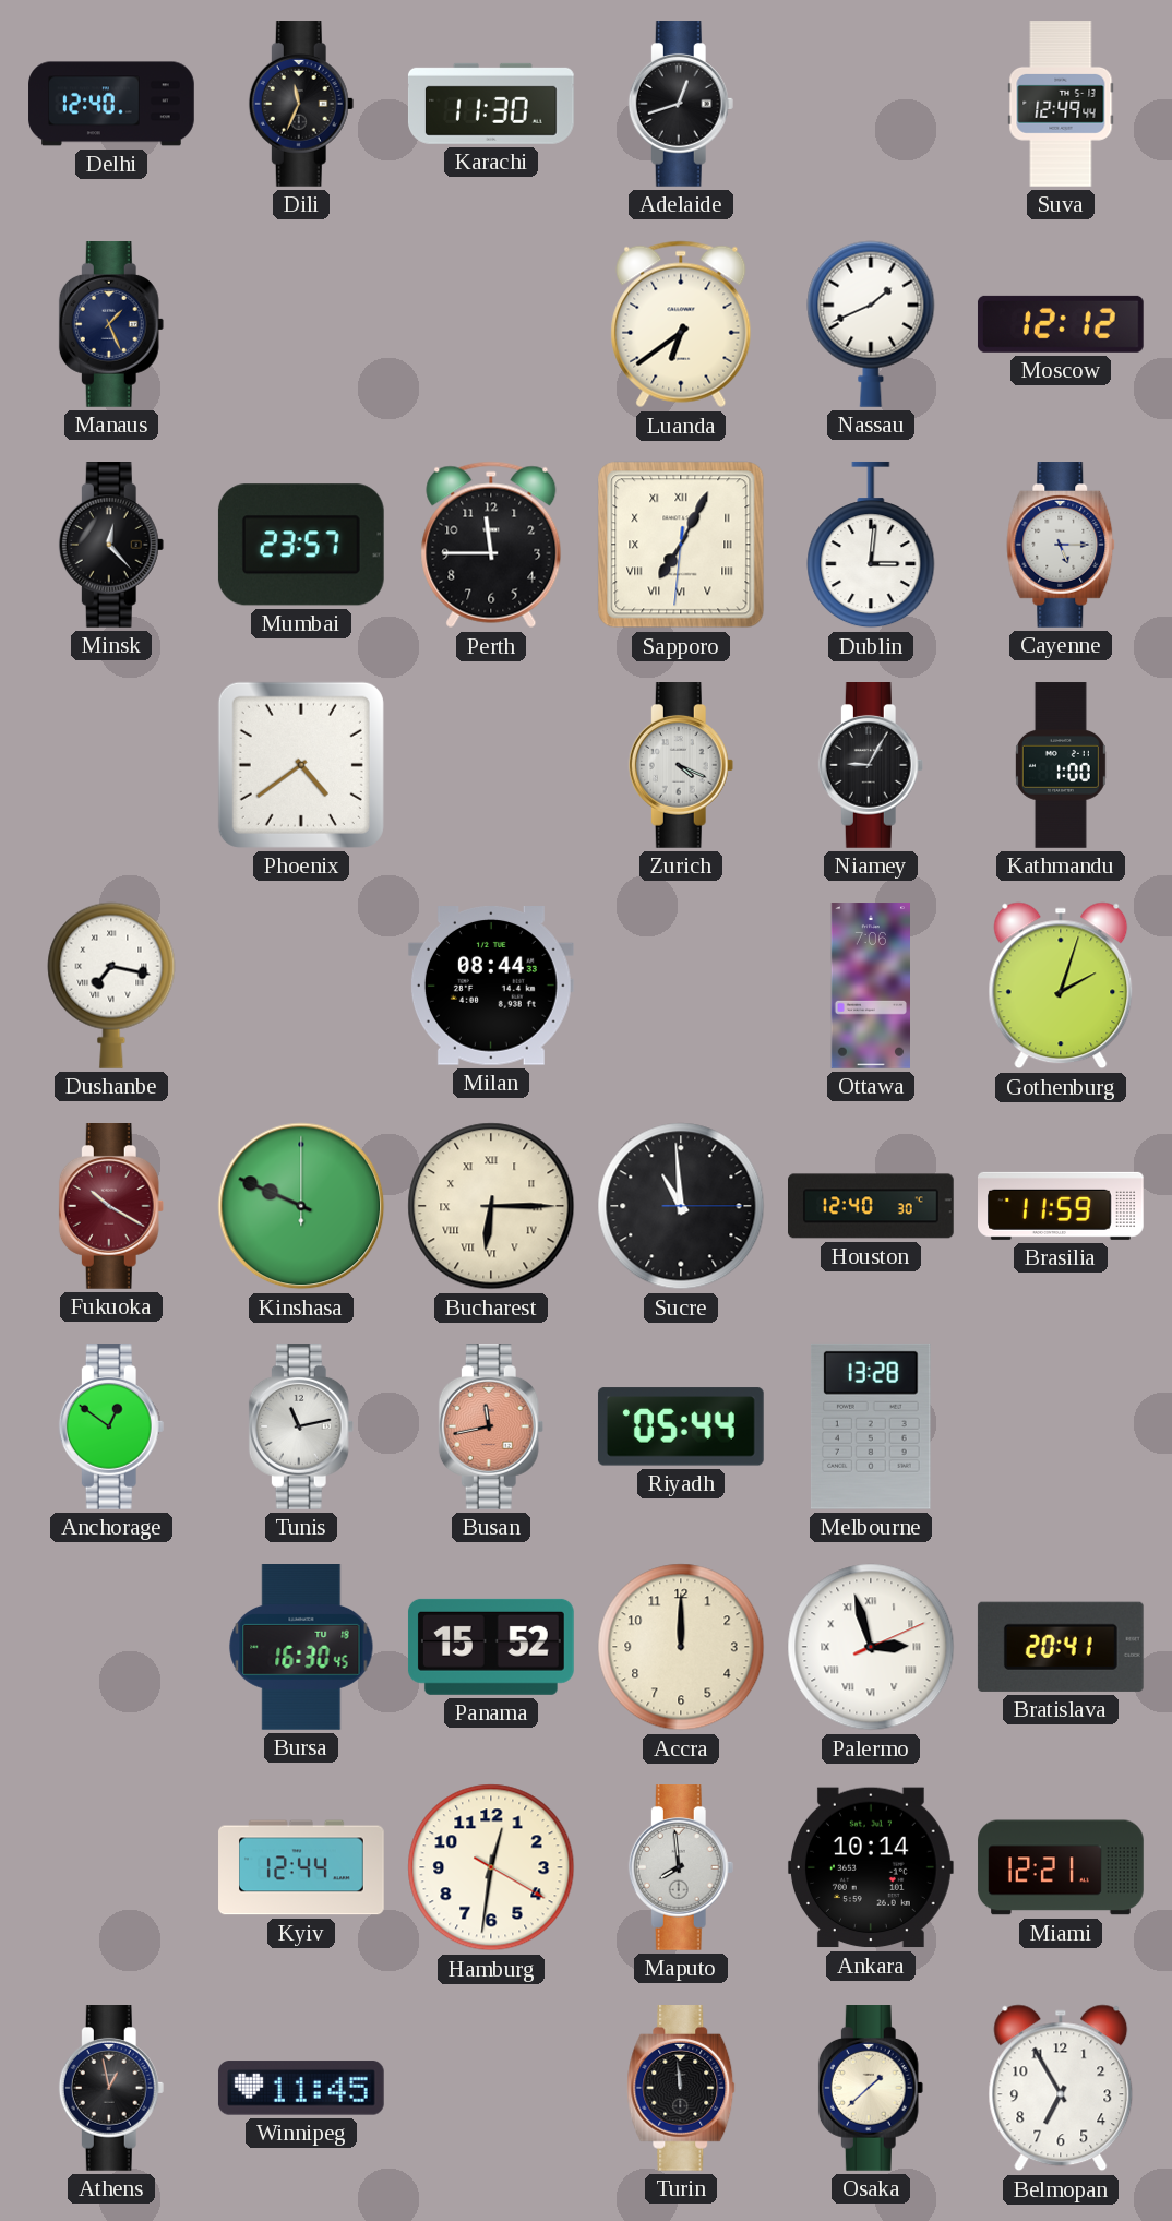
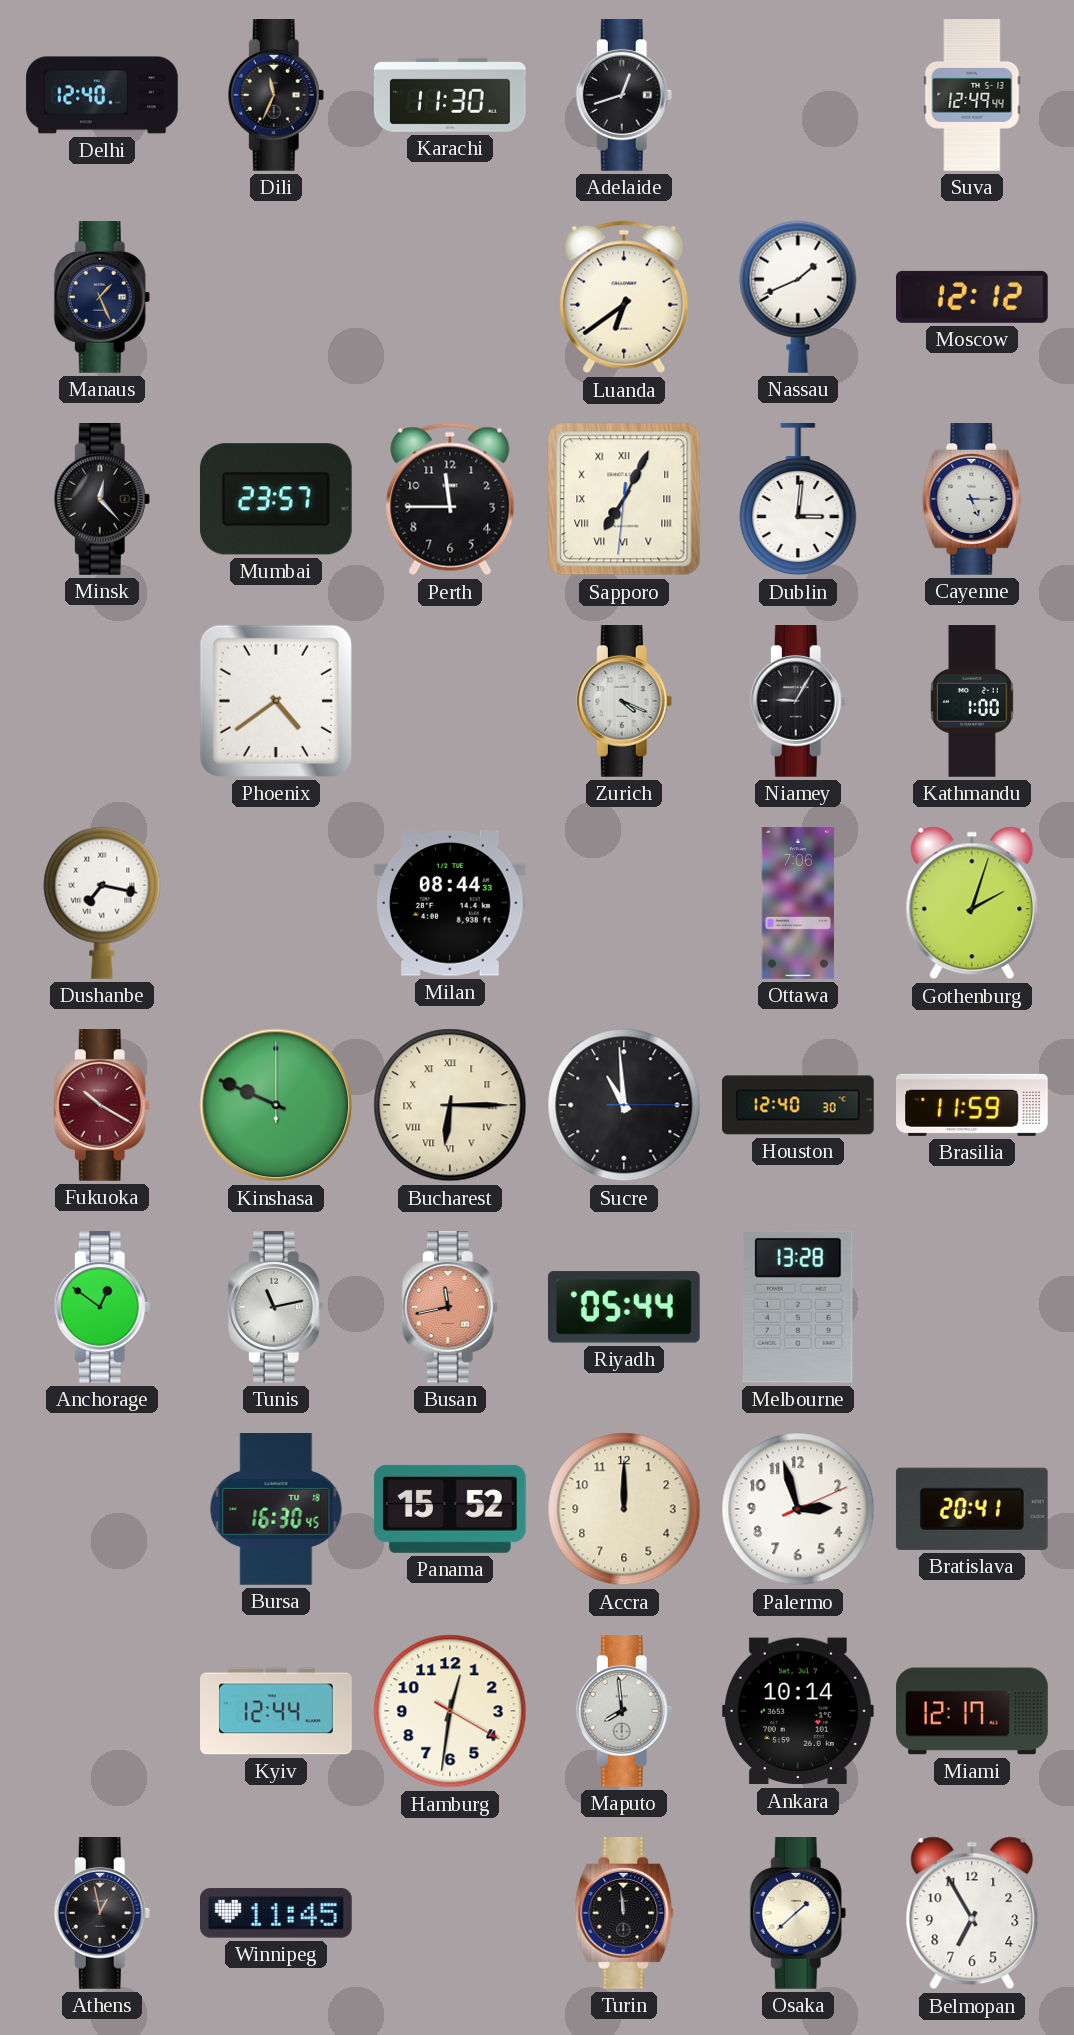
Palermo numerals: Roman -> Arabic
Miami: 12:21 -> 12:17
